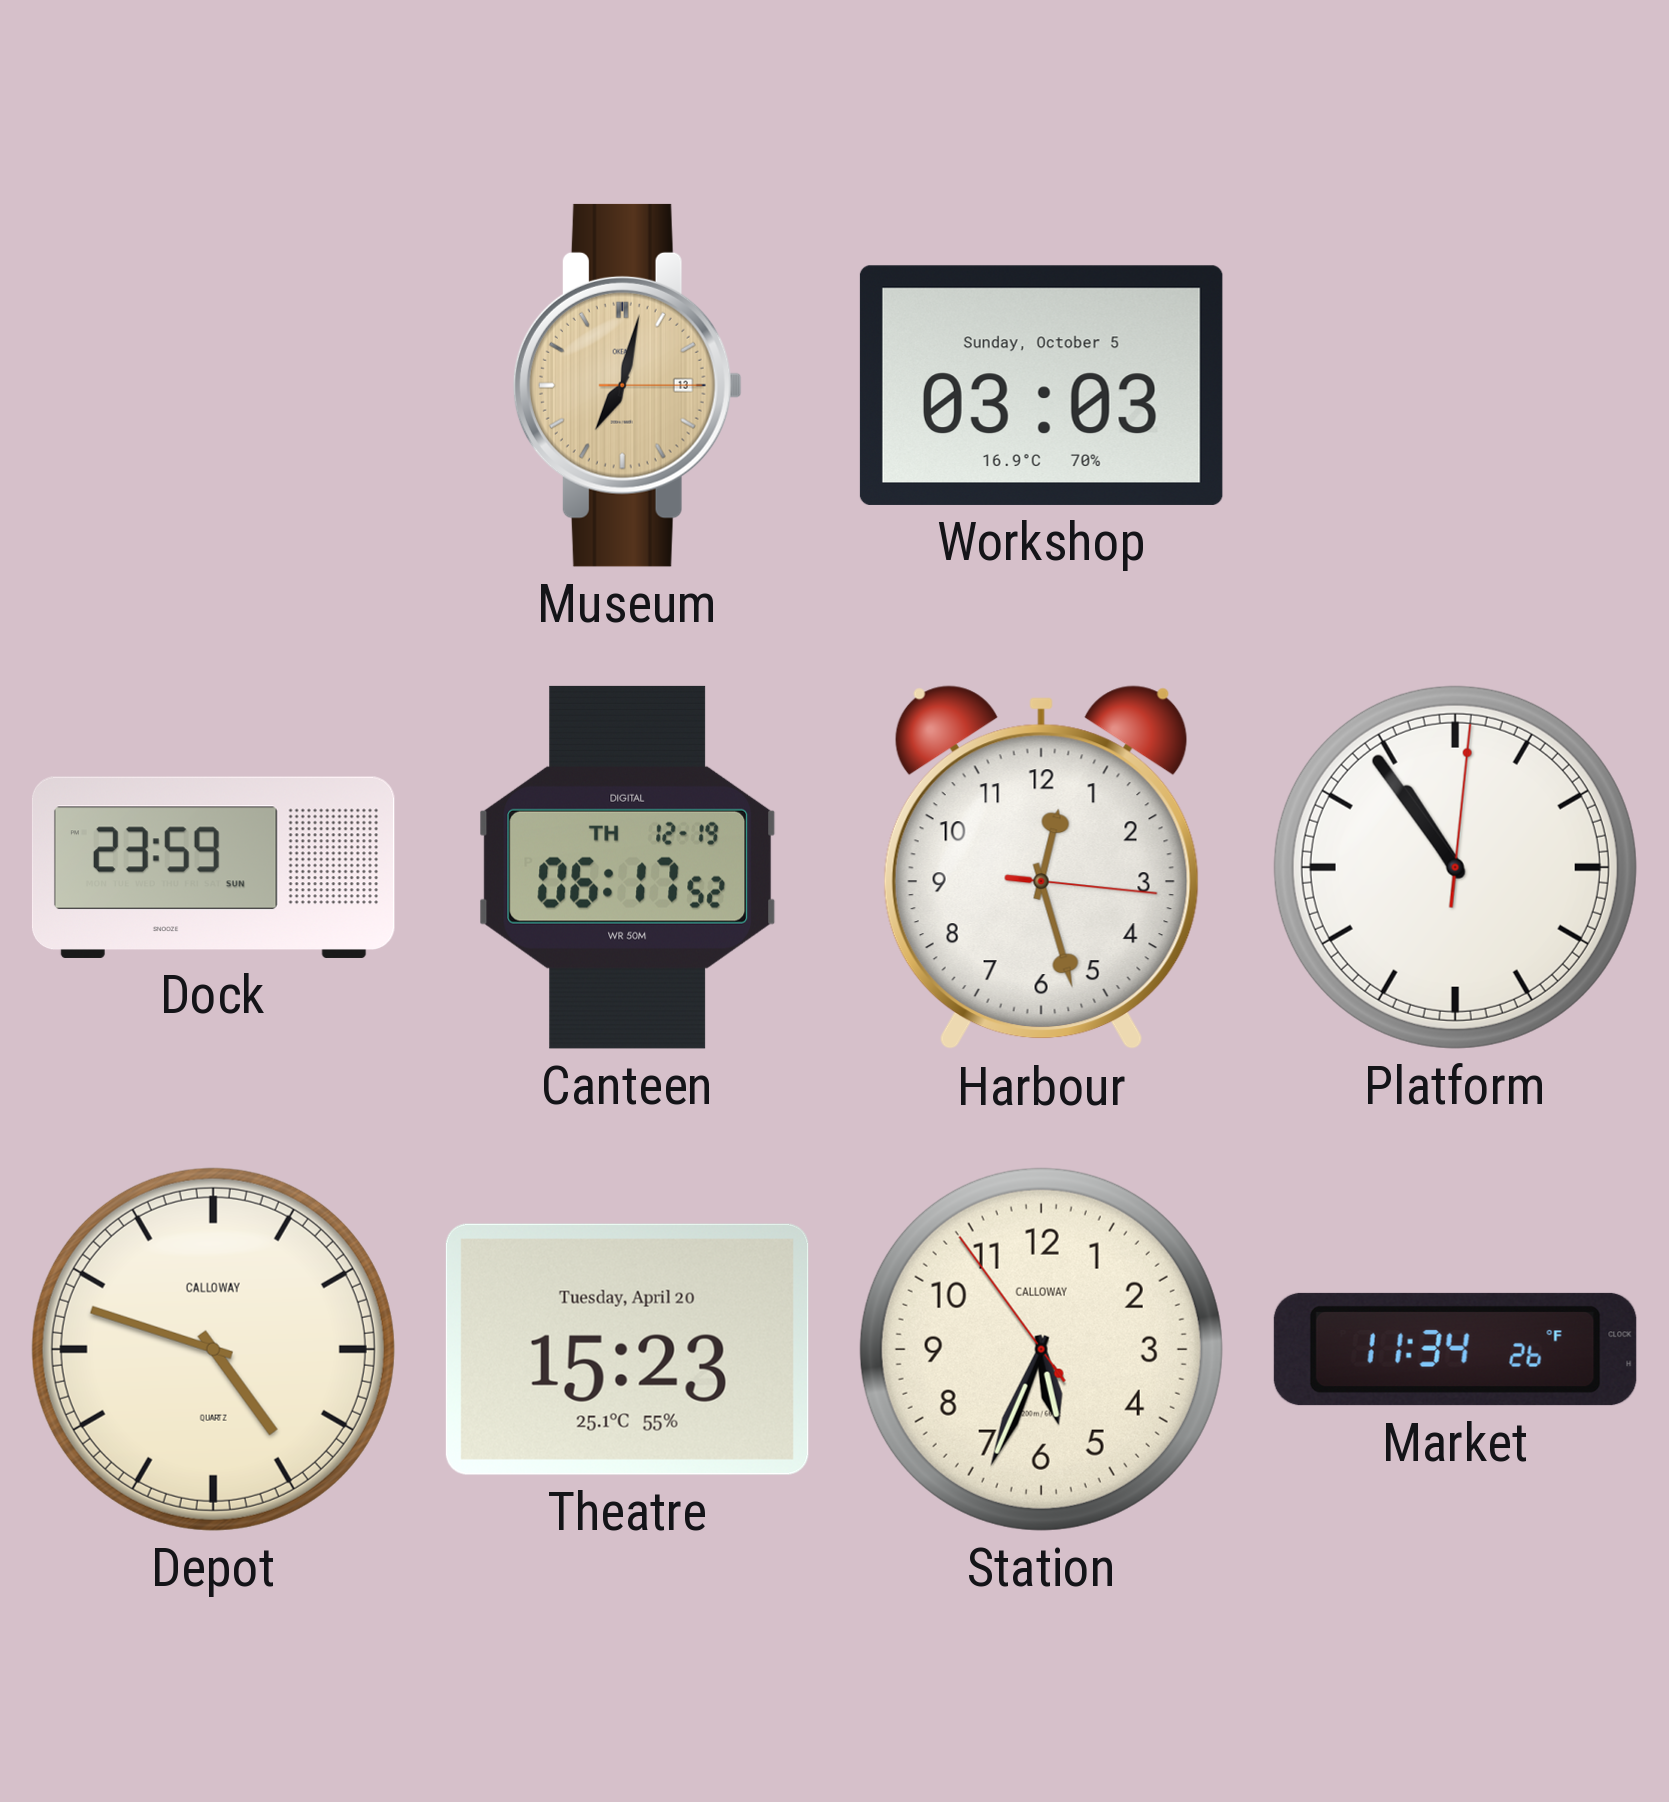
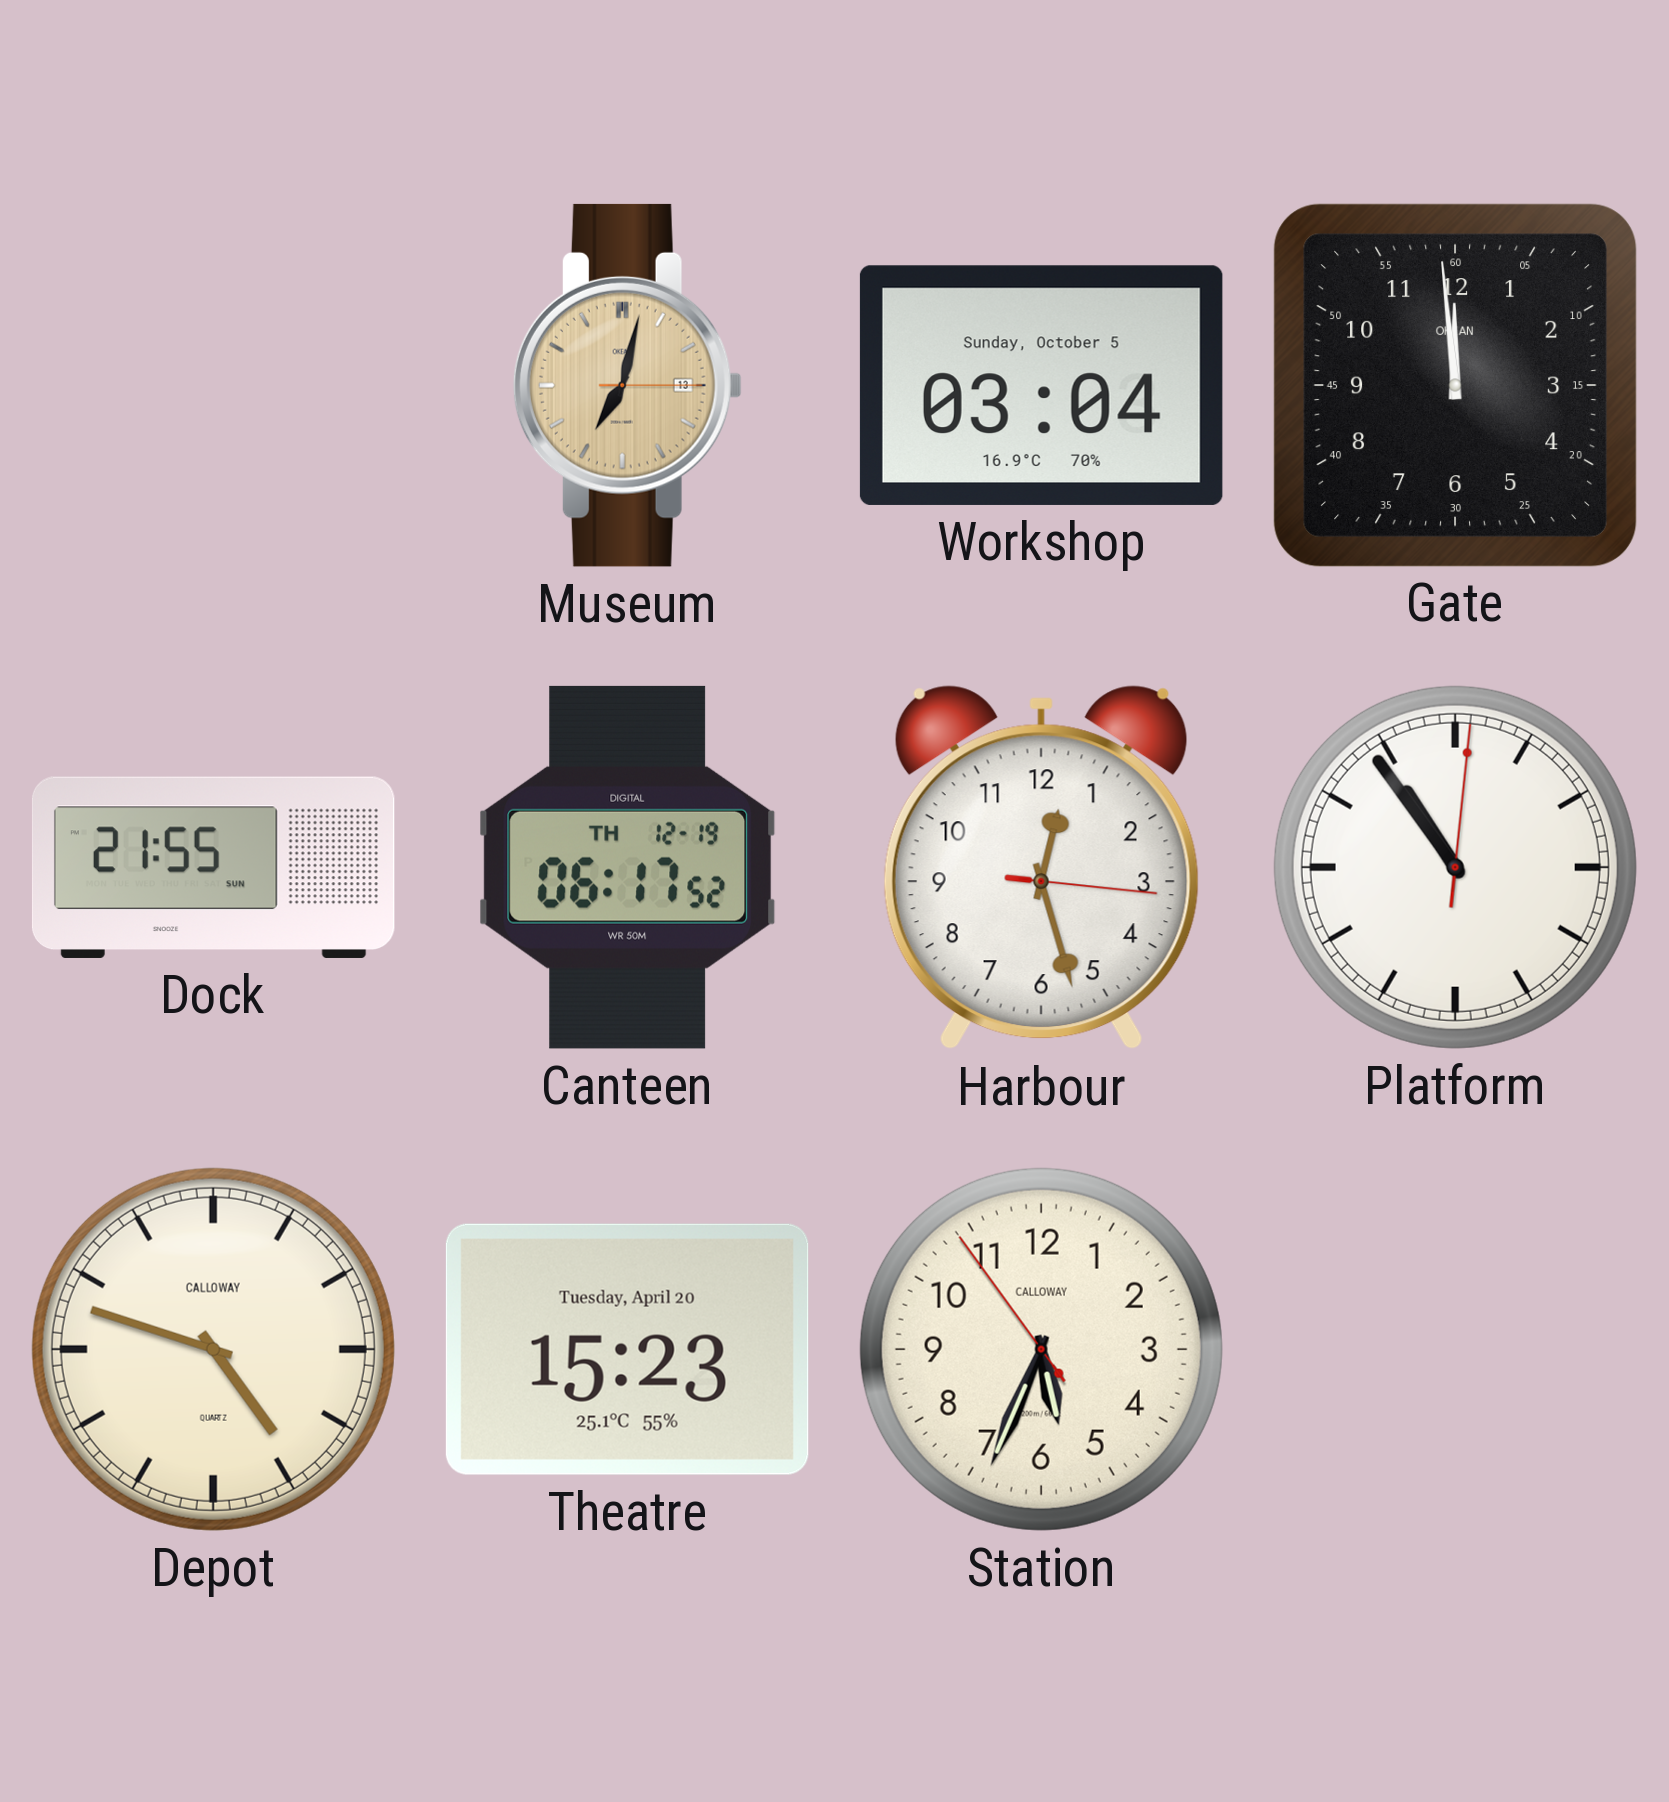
Workshop: 03:03 -> 03:04
Gate: none -> 11:59
Dock: 23:59 -> 21:55
Market: 11:34 -> none
